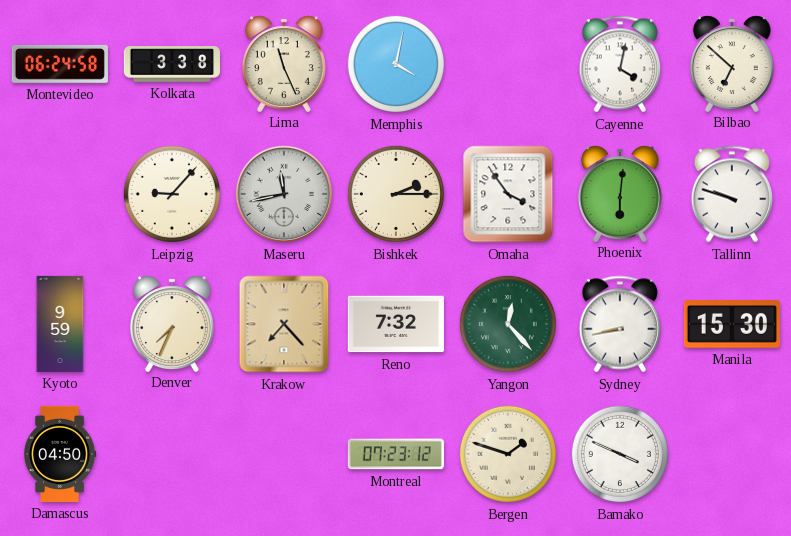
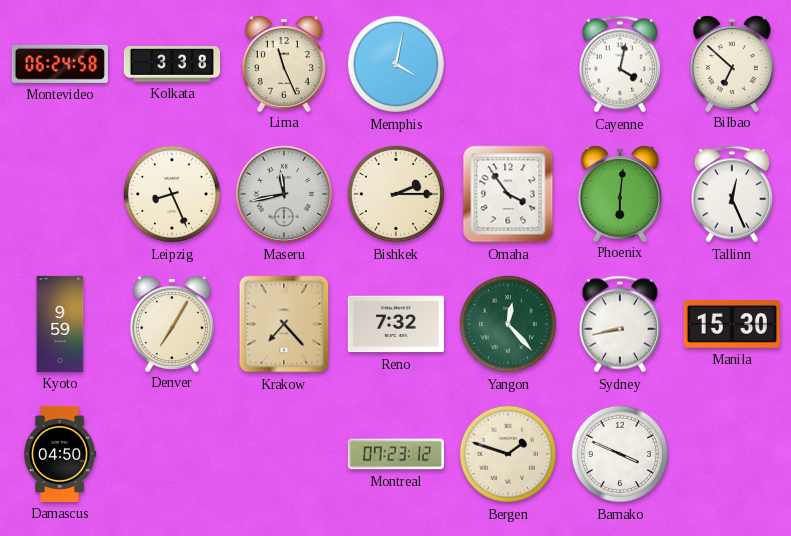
Leipzig: 9:07 -> 8:26
Tallinn: 9:48 -> 12:26
Denver: 7:34 -> 7:05
